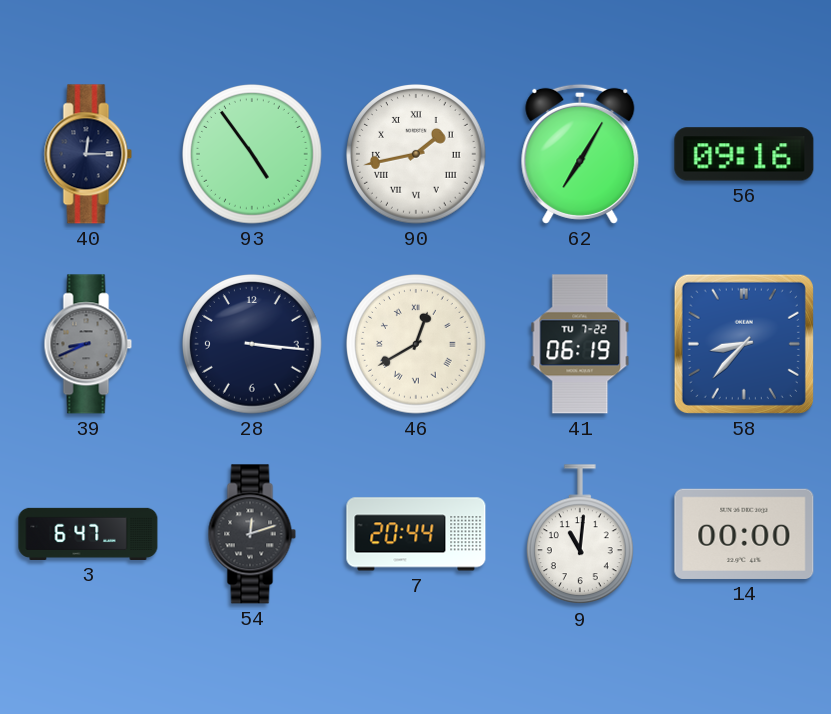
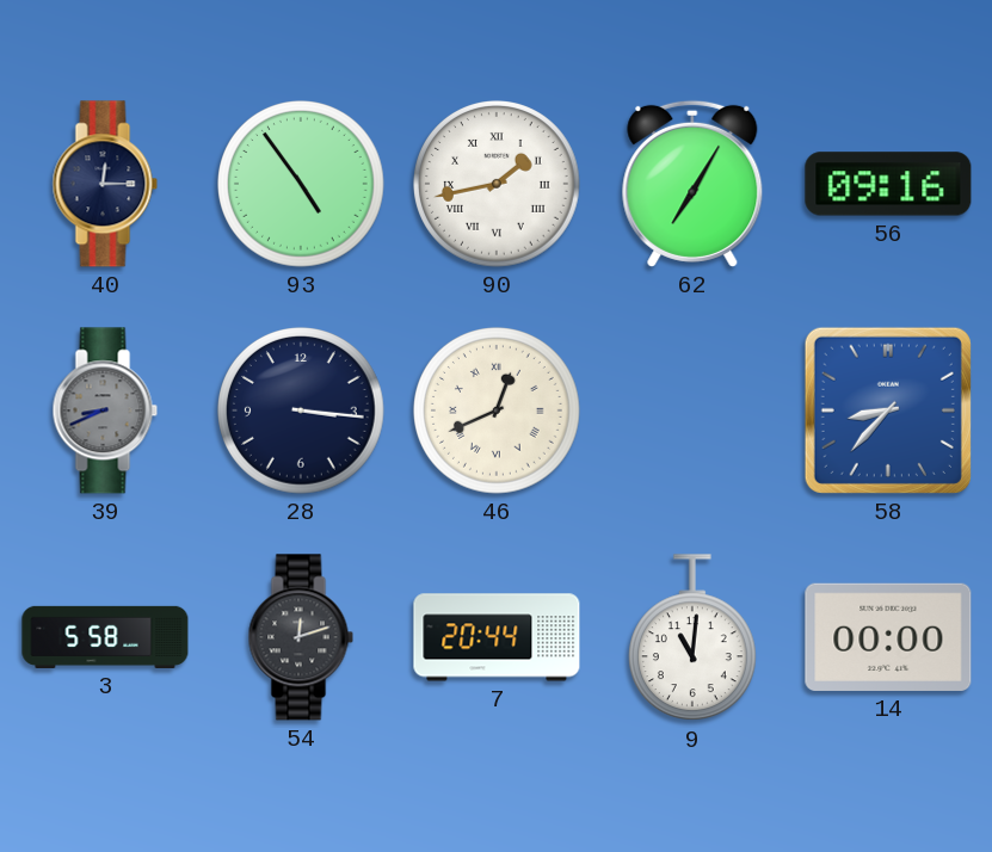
46: 12:40 -> 12:41
41: 06:19 -> none
3: 6:47 -> 5:58
